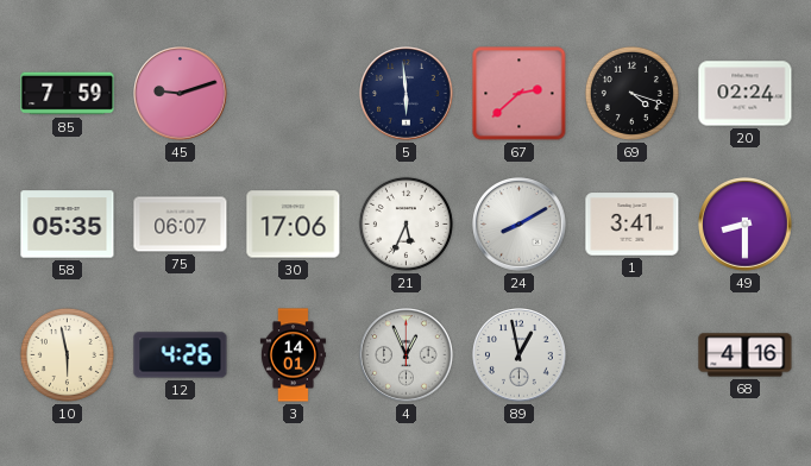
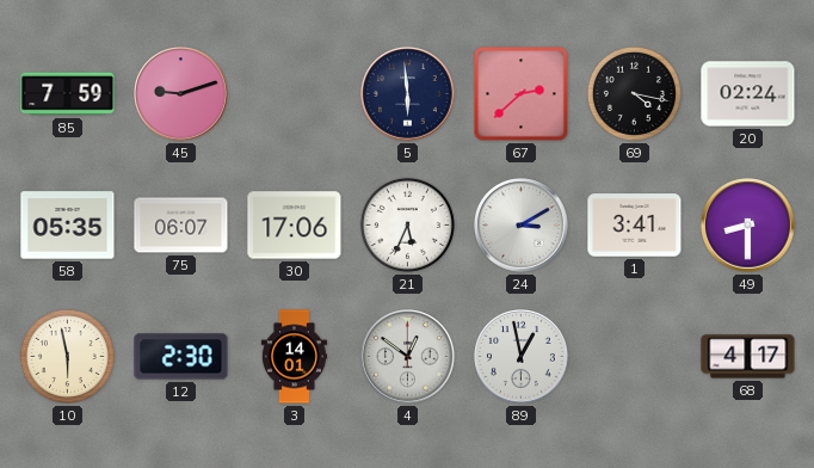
69: 4:18 -> 4:17
24: 8:10 -> 3:10
12: 4:26 -> 2:30
4: 12:56 -> 12:51
68: 4:16 -> 4:17
